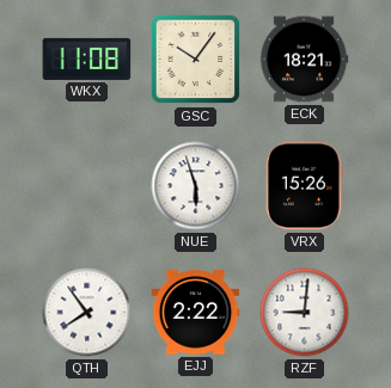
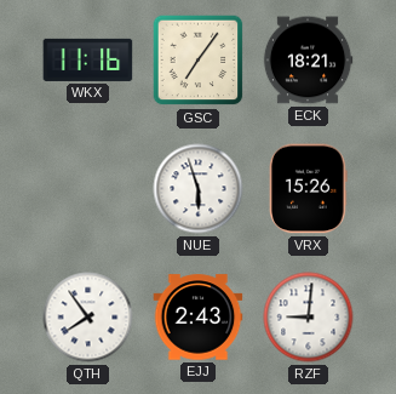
WKX: 11:08 -> 11:16
GSC: 10:06 -> 7:06
EJJ: 2:22 -> 2:43
